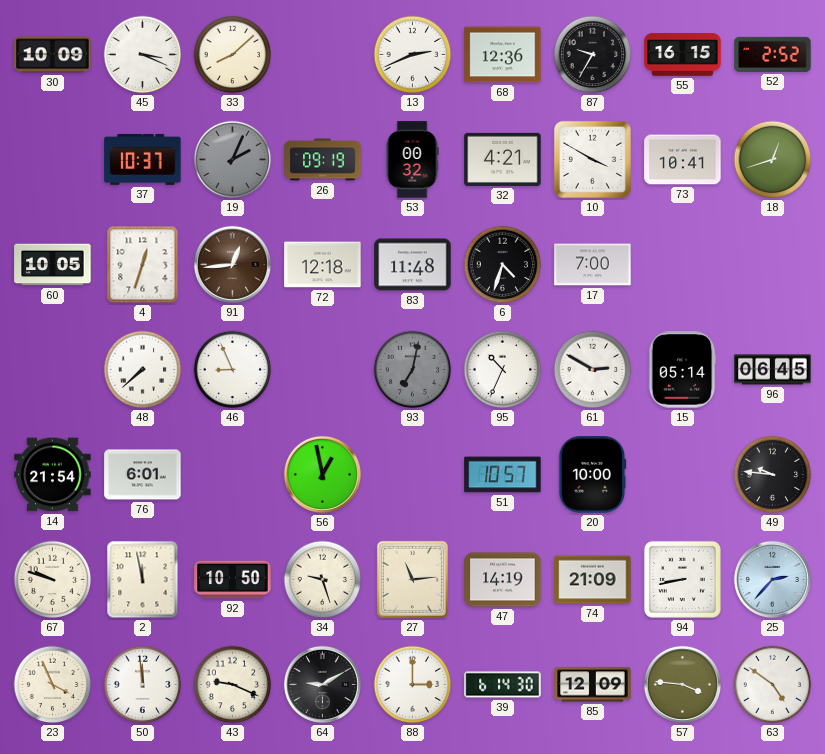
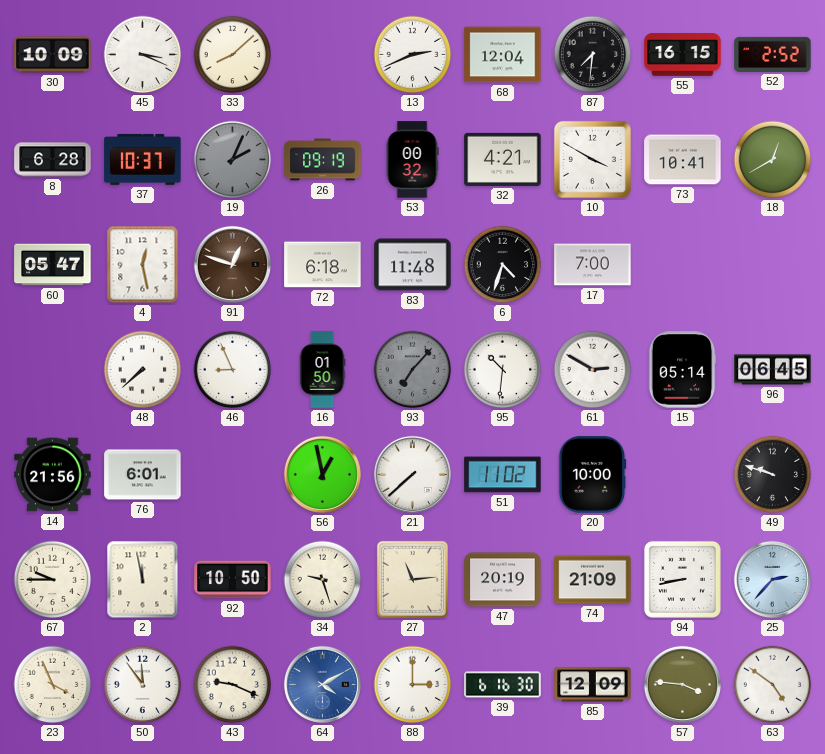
68: 12:36 -> 12:04
87: 9:35 -> 7:31
8: none -> 6:28
18: 12:42 -> 12:40
60: 10:05 -> 05:47
4: 12:33 -> 12:28
91: 12:44 -> 12:48
72: 12:18 -> 6:18
16: none -> 01:50
93: 7:02 -> 7:07
95: 10:34 -> 10:31
14: 21:54 -> 21:56
21: none -> 7:38
51: 10:57 -> 11:02
49: 9:46 -> 9:48
67: 9:48 -> 9:45
47: 14:19 -> 20:19
50: 11:59 -> 11:54
64: 9:10 -> 4:10
64 dial: black -> blue
39: 6:14 -> 6:16
